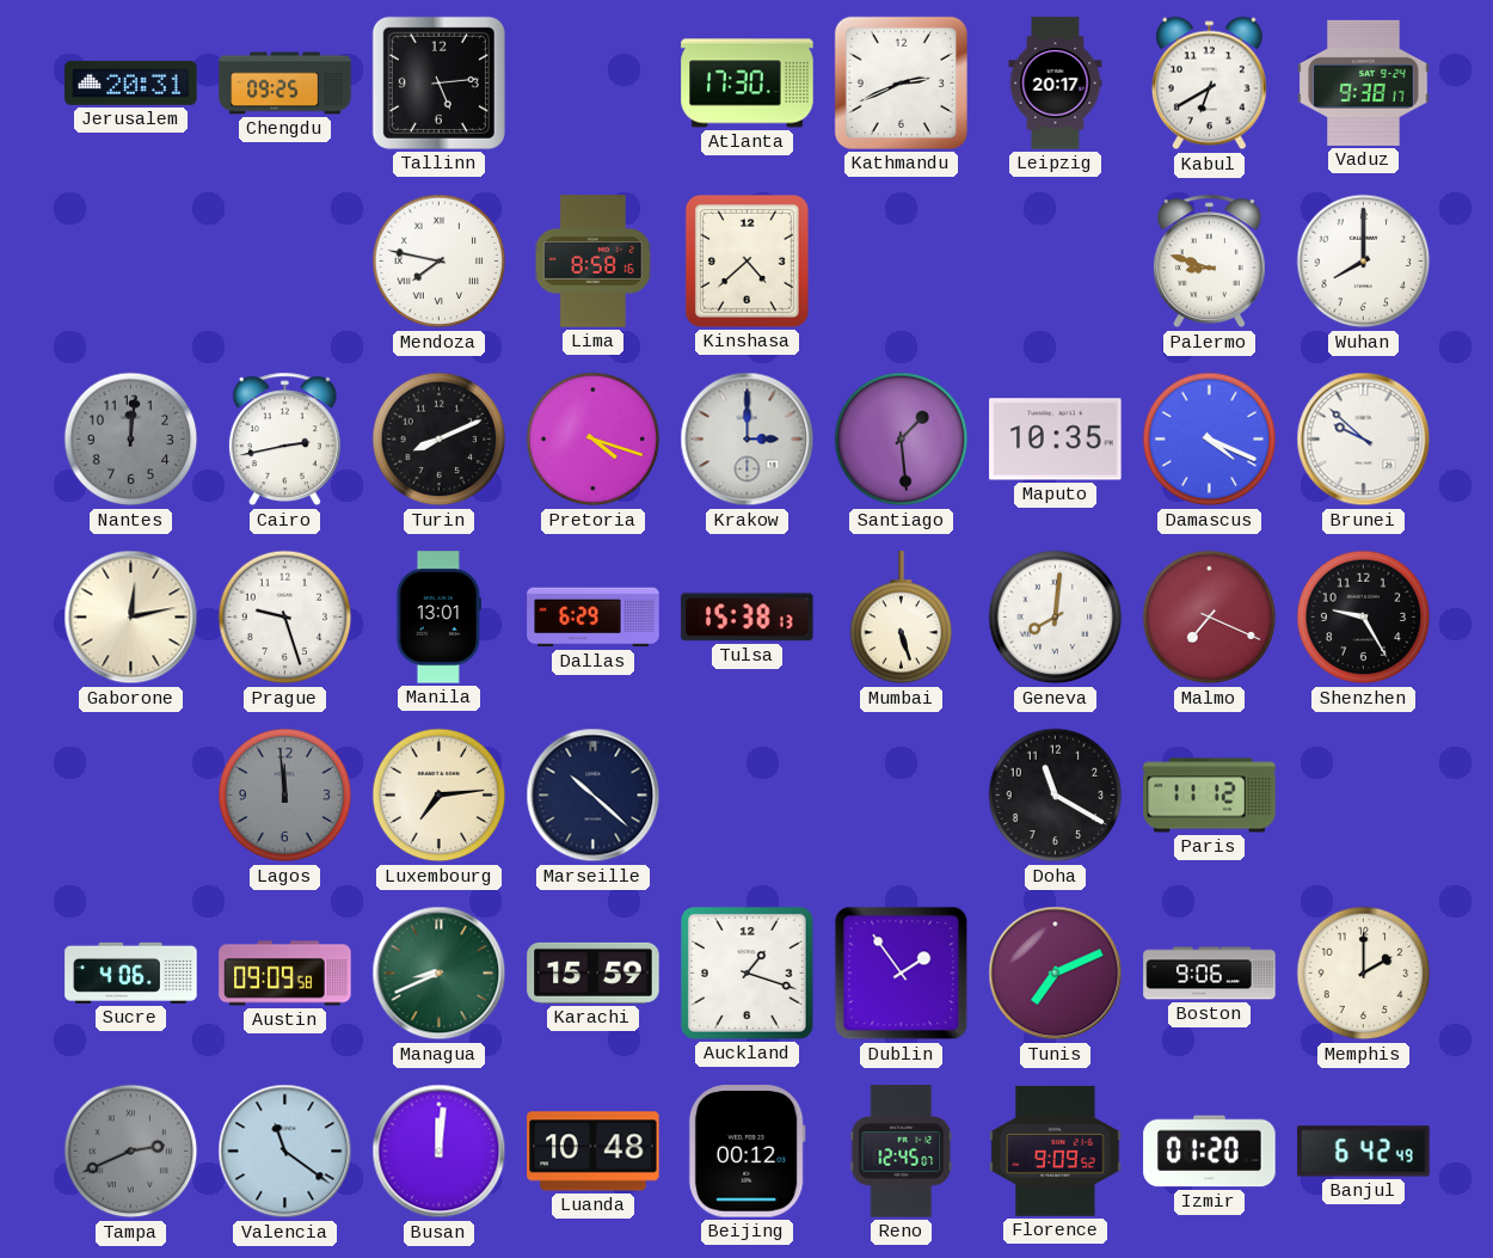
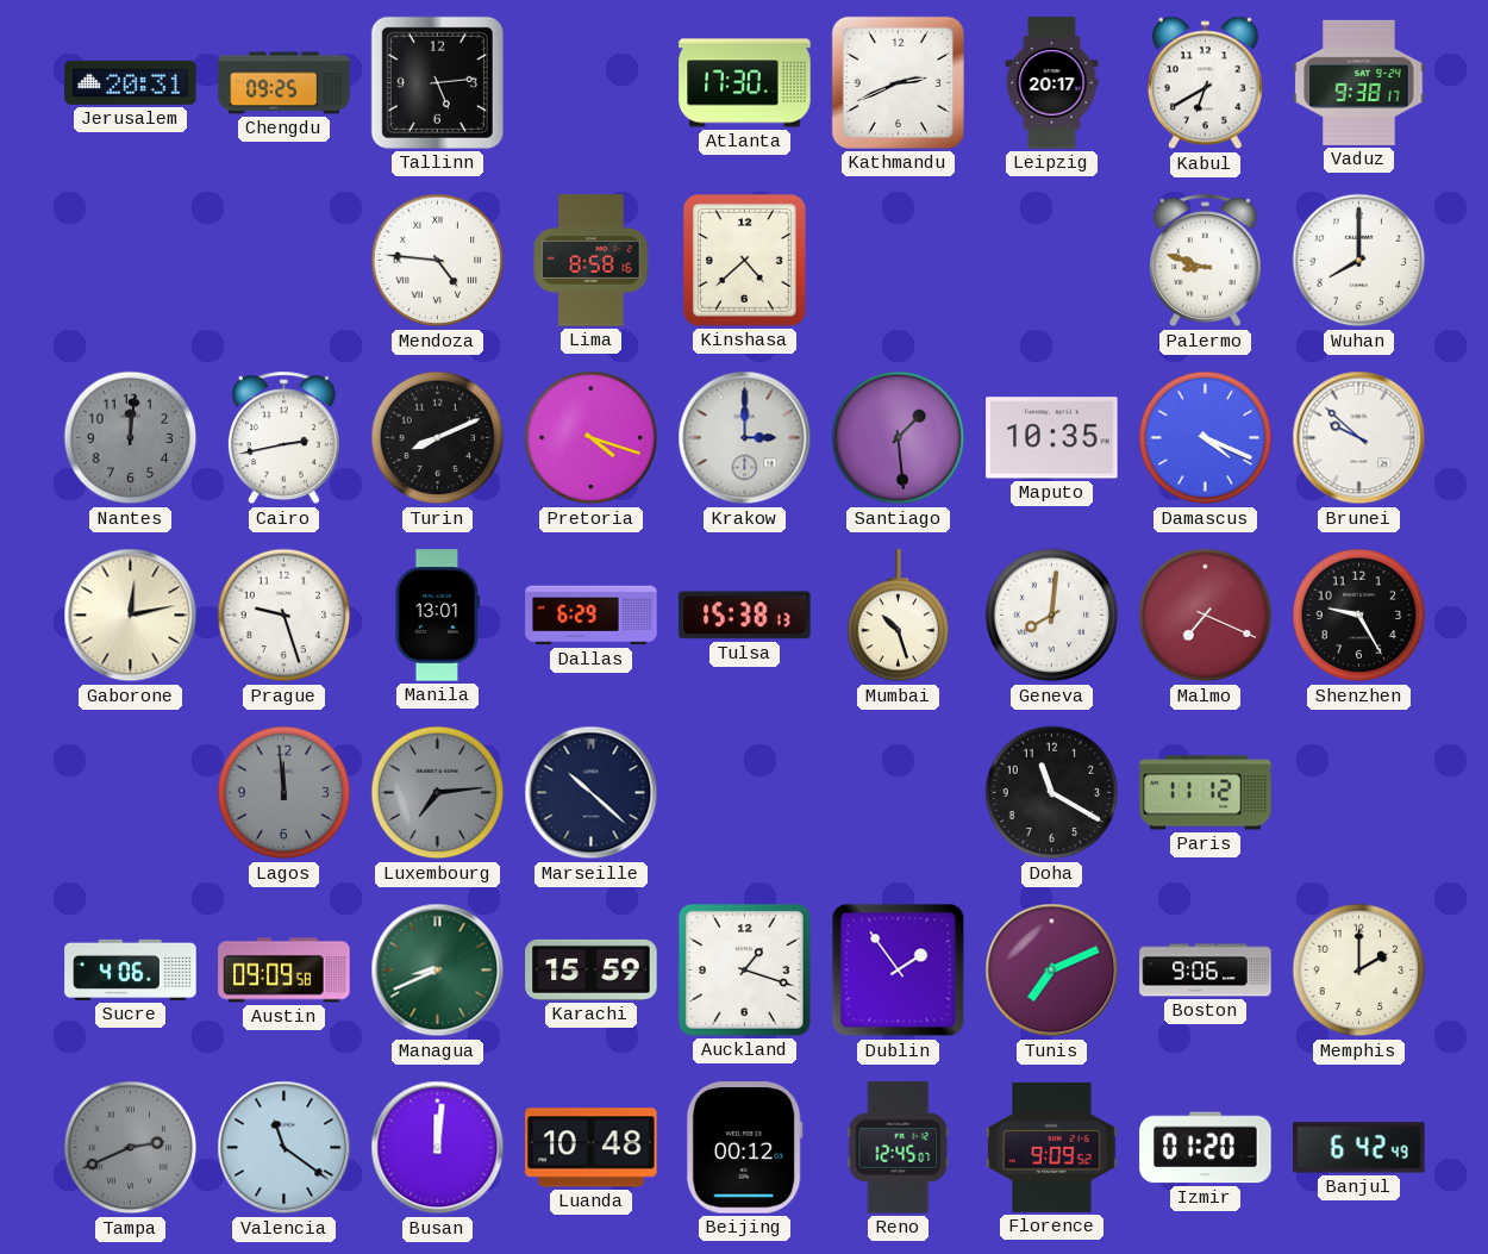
Mendoza: 7:47 -> 4:46
Mumbai: 5:27 -> 10:27
Luxembourg dial: cream -> grey
